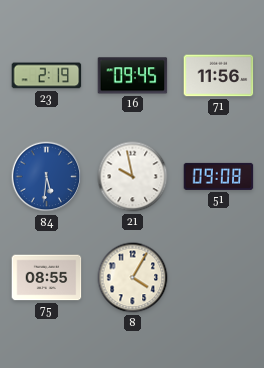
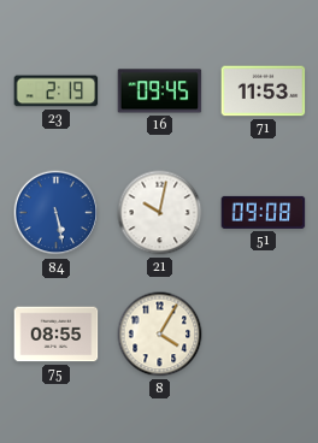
71: 11:56 -> 11:53
84: 5:31 -> 5:28
21: 9:58 -> 10:02
